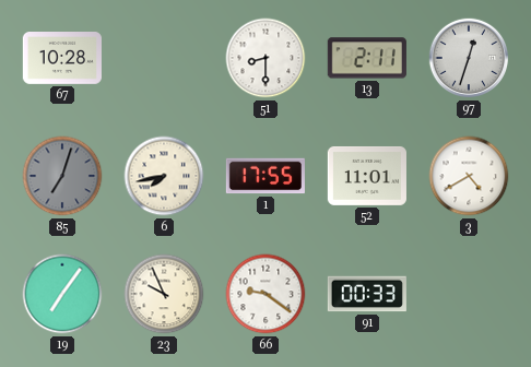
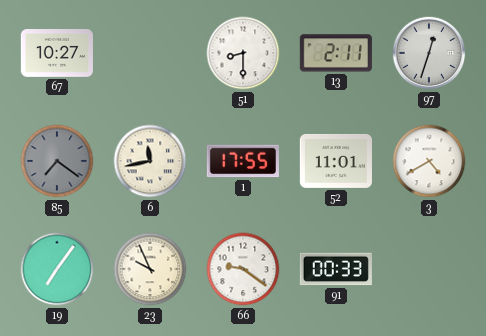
67: 10:28 -> 10:27
85: 7:03 -> 7:21
6: 7:43 -> 11:43
